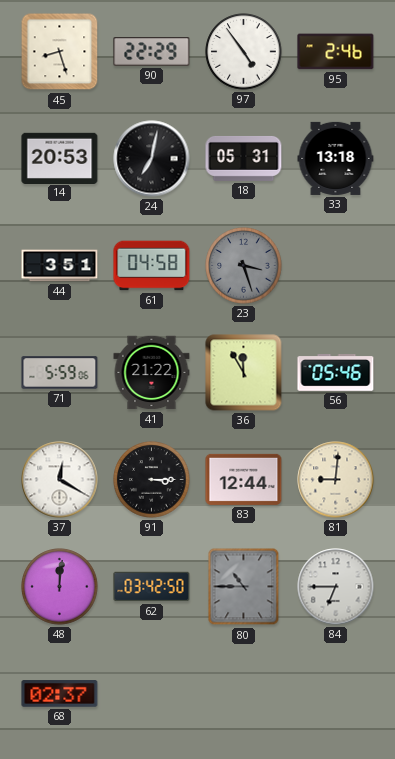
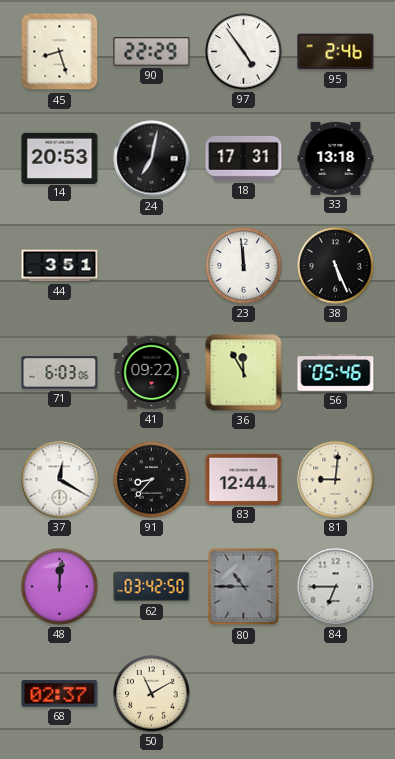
18: 05:31 -> 17:31
61: 04:58 -> none
23: 3:27 -> 11:59
23 dial: grey -> white
38: none -> 5:26
71: 5:59 -> 6:03
41: 21:22 -> 09:22
91: 3:15 -> 8:37
50: none -> 11:10
